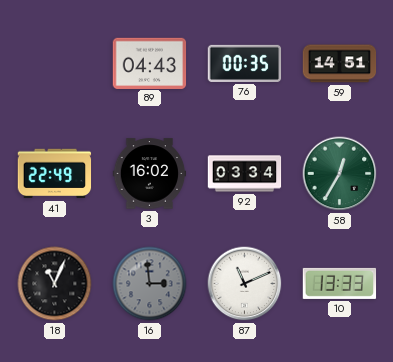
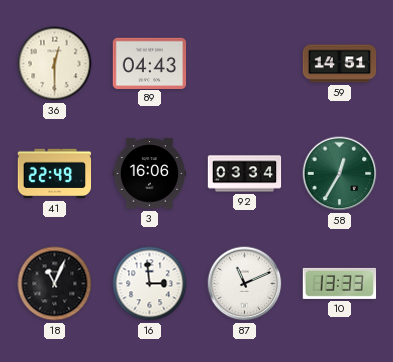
36: none -> 12:30
76: 00:35 -> none
3: 16:02 -> 16:06
16 dial: grey -> white
